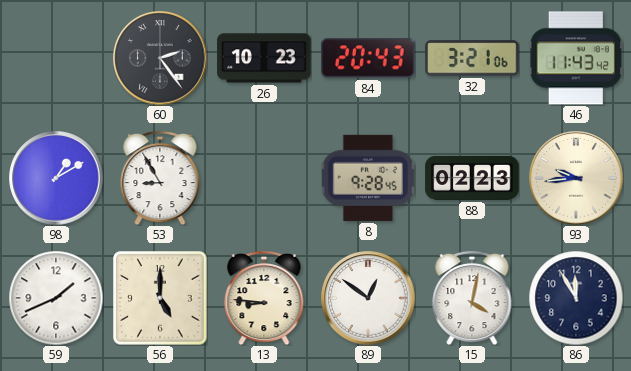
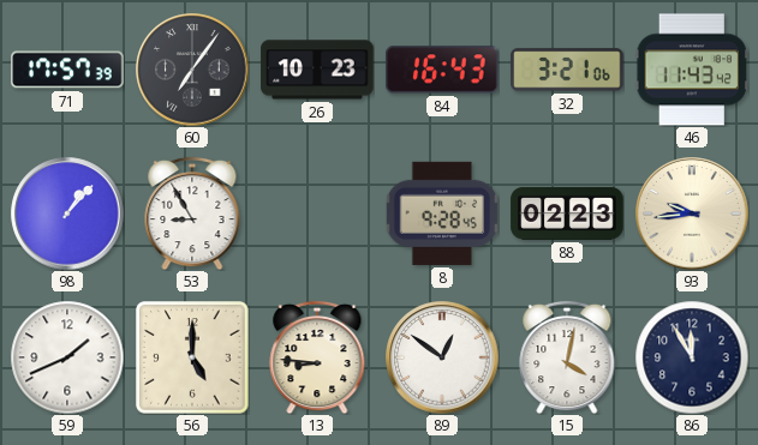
71: none -> 17:57
60: 2:24 -> 7:06
84: 20:43 -> 16:43
98: 1:10 -> 1:07
